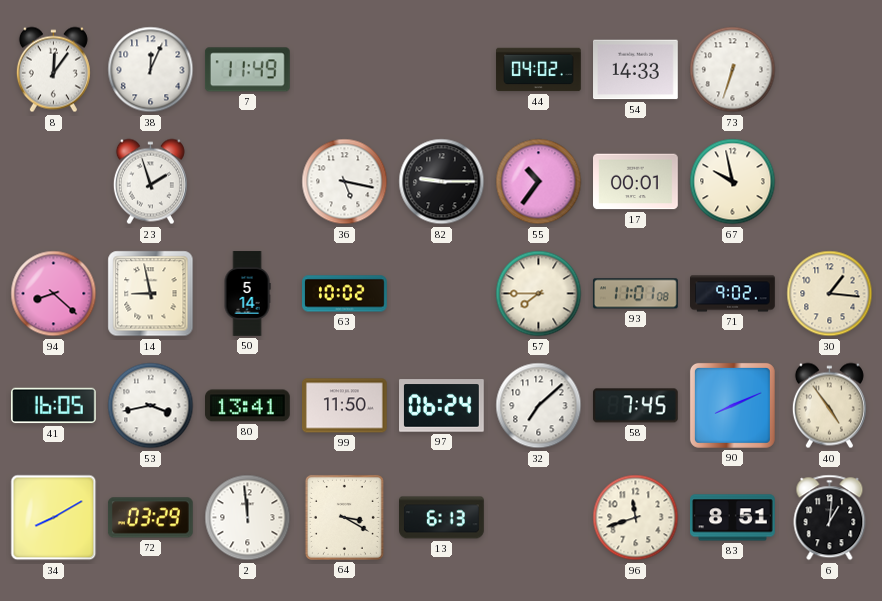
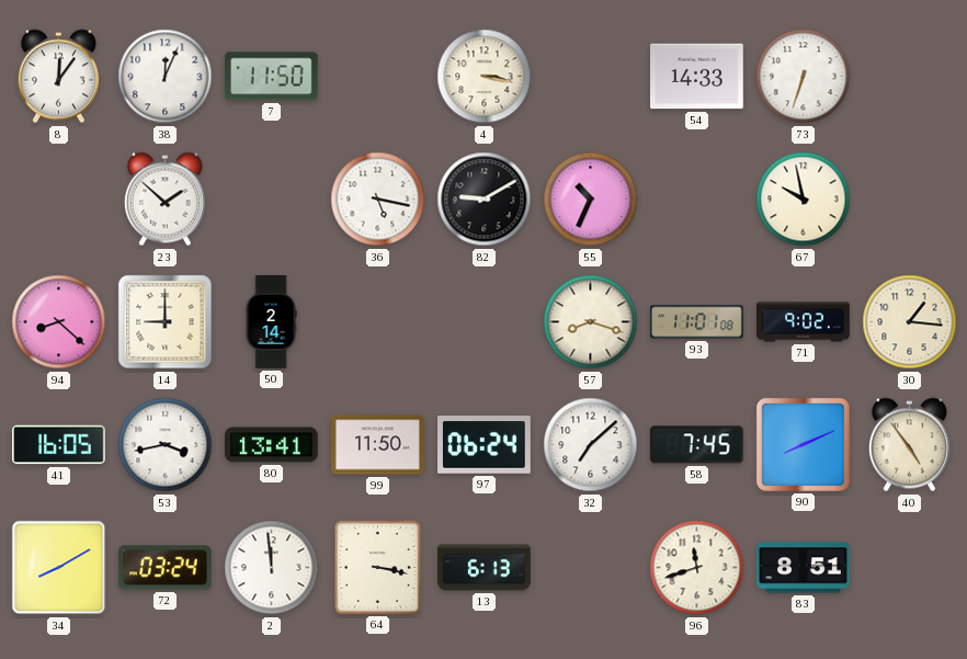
7: 11:49 -> 11:50
4: none -> 3:17
44: 04:02 -> none
23: 1:57 -> 1:52
82: 9:15 -> 9:10
55: 10:36 -> 10:34
17: 00:01 -> none
14: 8:58 -> 9:00
50: 5:14 -> 2:14
63: 10:02 -> none
57: 7:45 -> 8:18
72: 03:29 -> 03:24
64: 3:20 -> 3:17
6: 1:01 -> none
